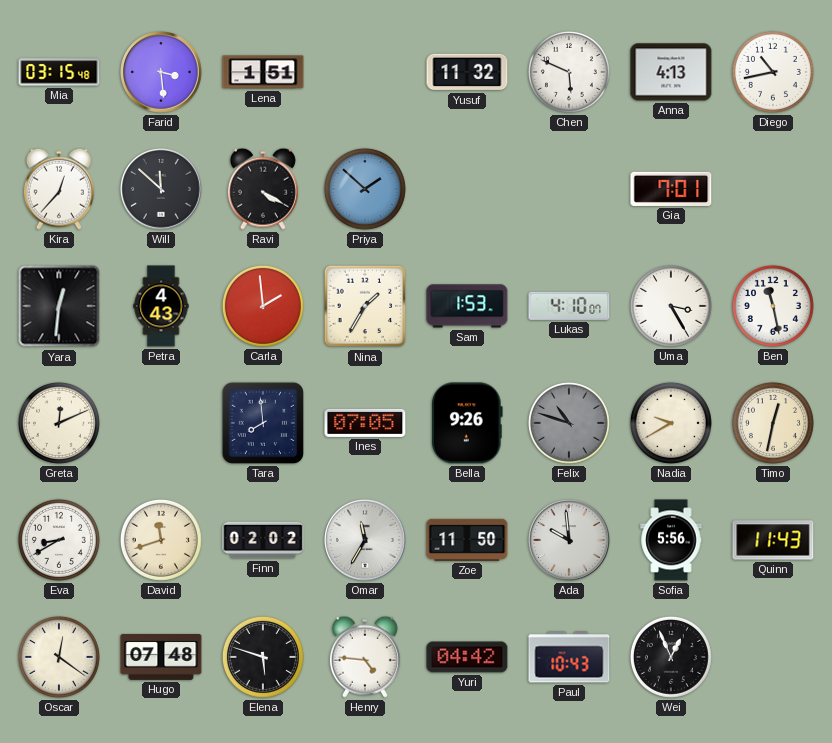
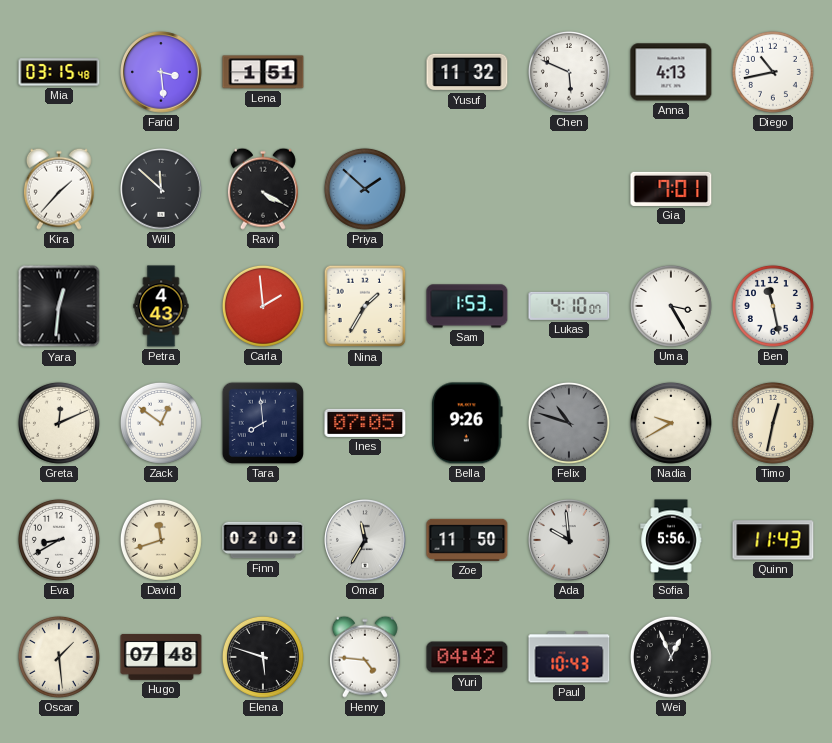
Kira: 12:37 -> 1:37
Zack: none -> 12:51
Oscar: 12:21 -> 1:29
